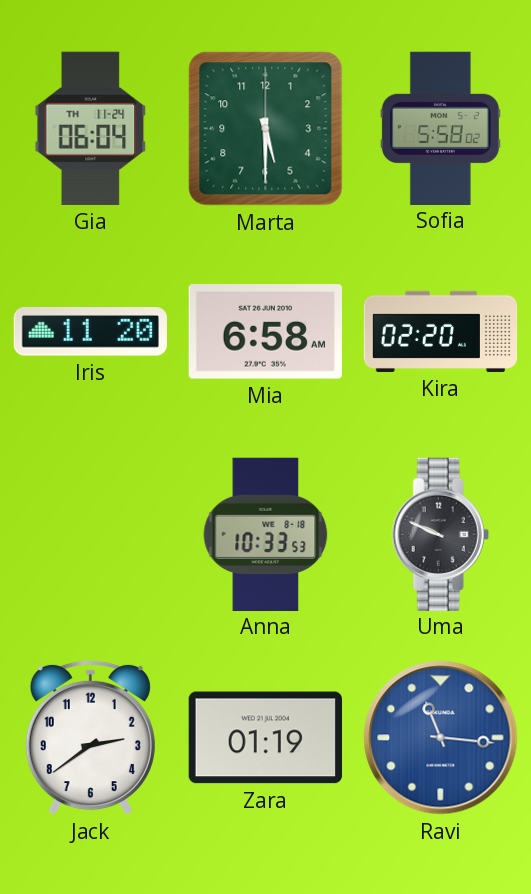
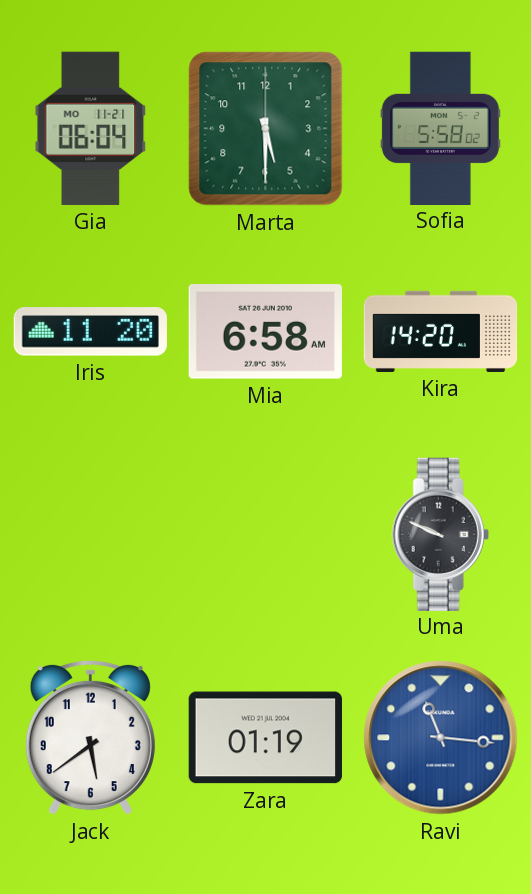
Gia date: TH 11-24 -> MO 11-21
Kira: 02:20 -> 14:20
Anna: 10:33 -> none
Jack: 2:39 -> 5:39
